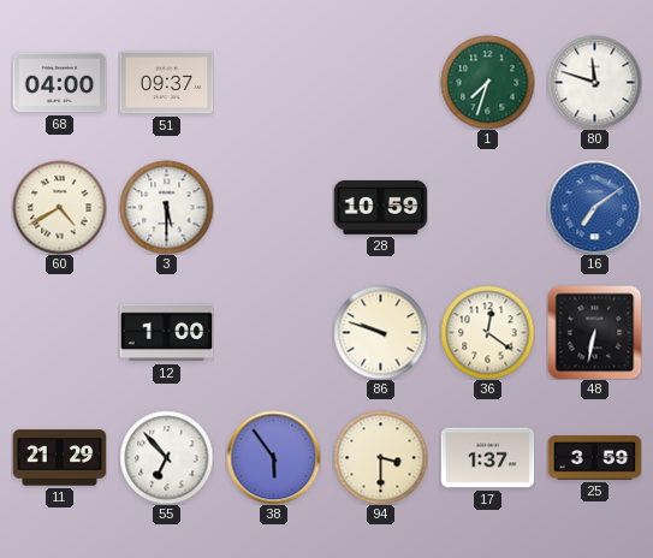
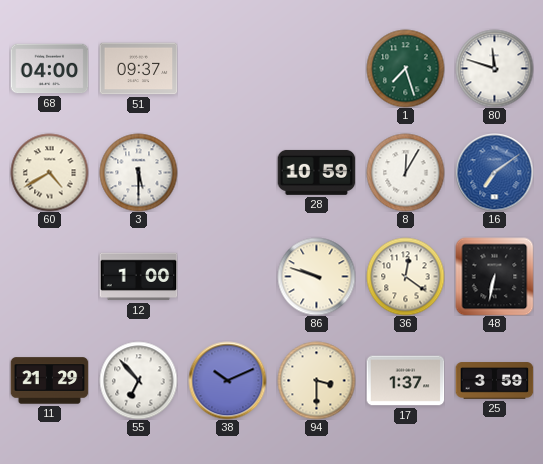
1: 7:33 -> 7:27
8: none -> 12:05
38: 5:54 -> 10:11
